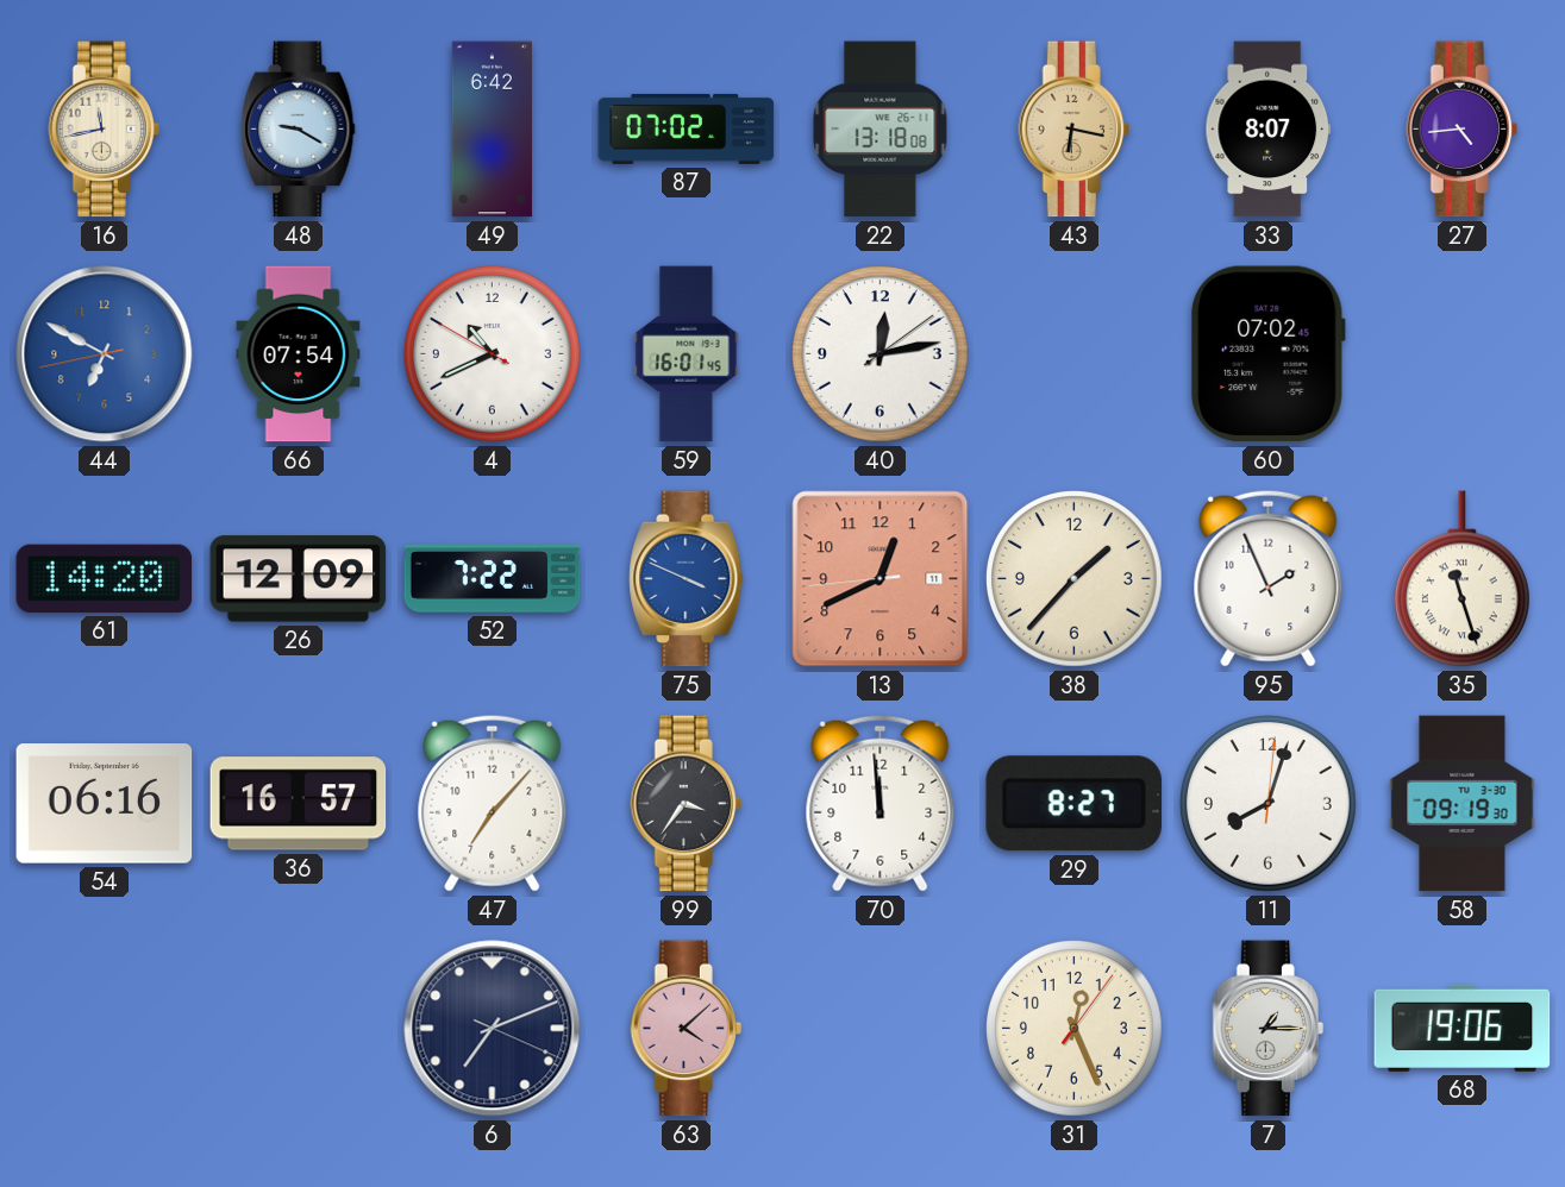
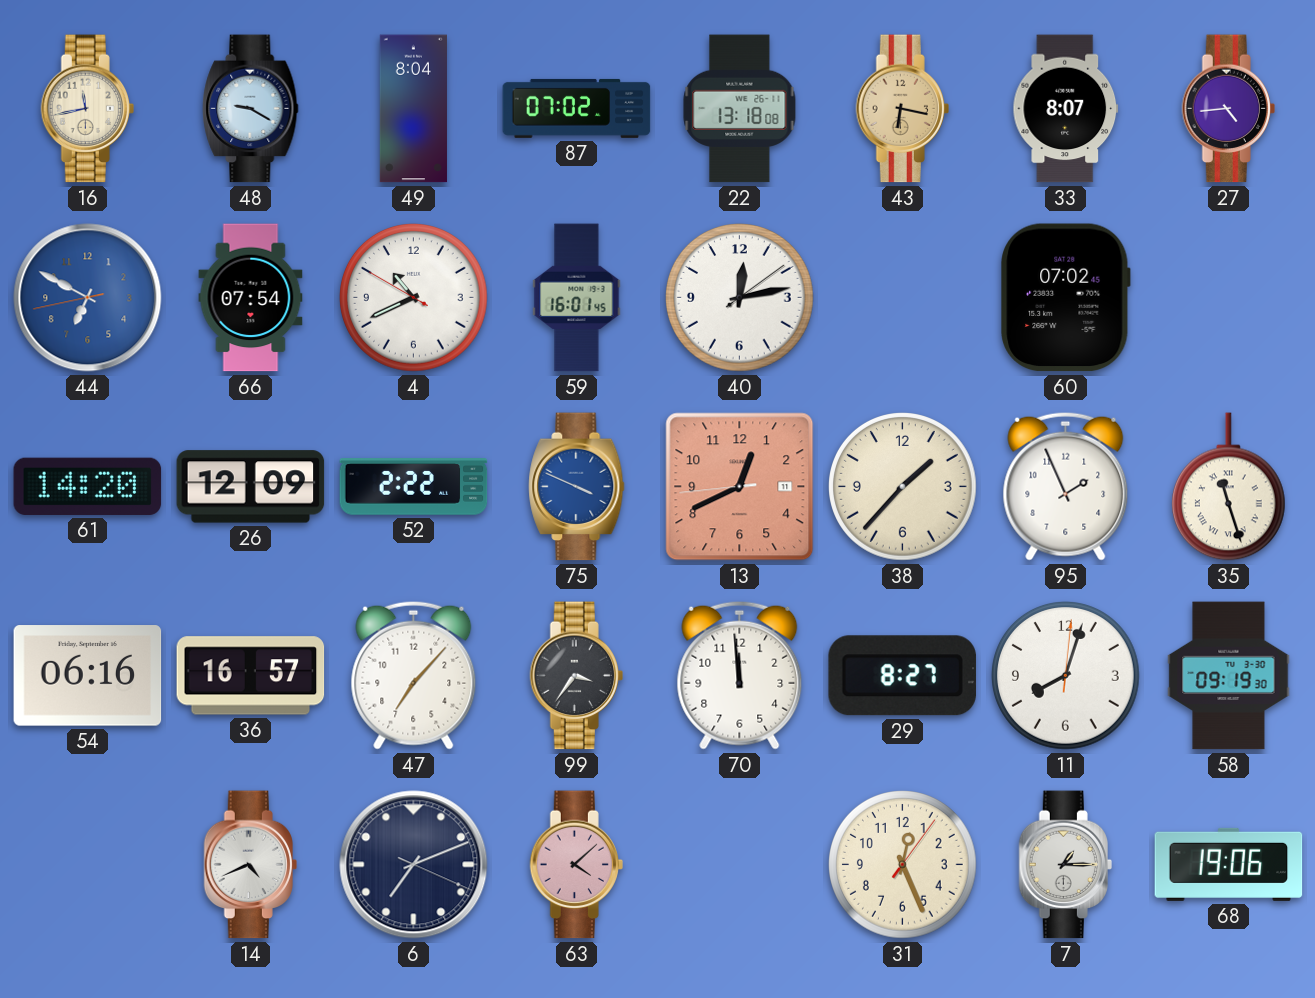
49: 6:42 -> 8:04
52: 7:22 -> 2:22
14: none -> 4:41
